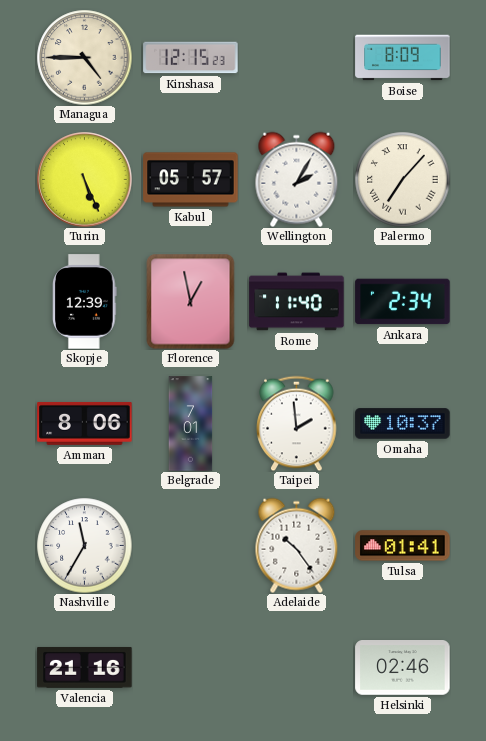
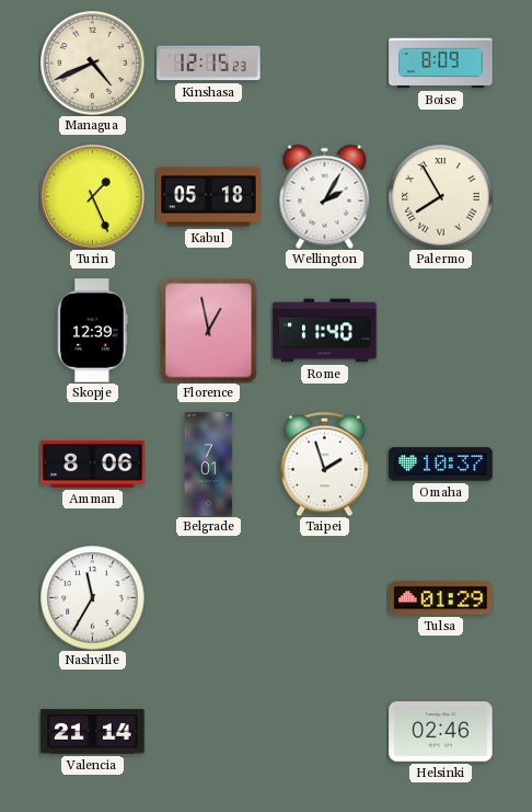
Managua: 4:45 -> 4:41
Turin: 5:26 -> 1:26
Kabul: 05:57 -> 05:18
Palermo: 7:07 -> 7:55
Ankara: 2:34 -> none
Taipei: 1:59 -> 1:57
Adelaide: 10:24 -> none
Tulsa: 01:41 -> 01:29
Valencia: 21:16 -> 21:14
